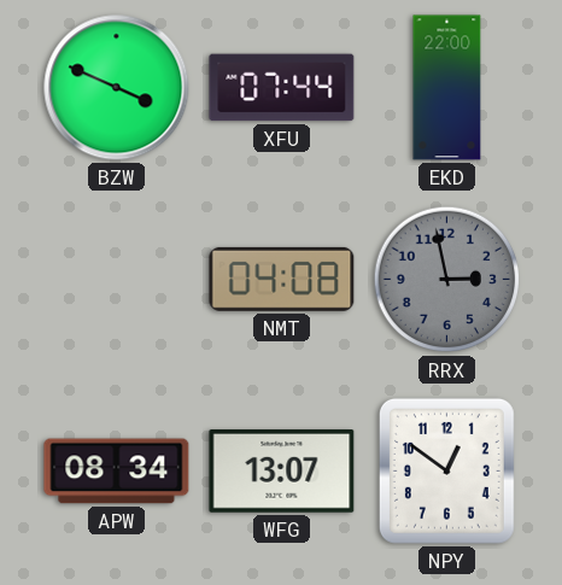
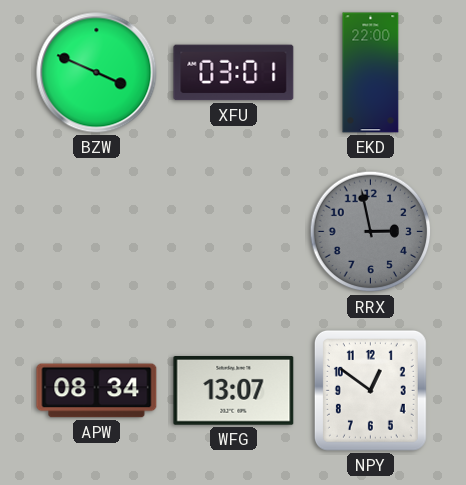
XFU: 07:44 -> 03:01
NMT: 04:08 -> none
